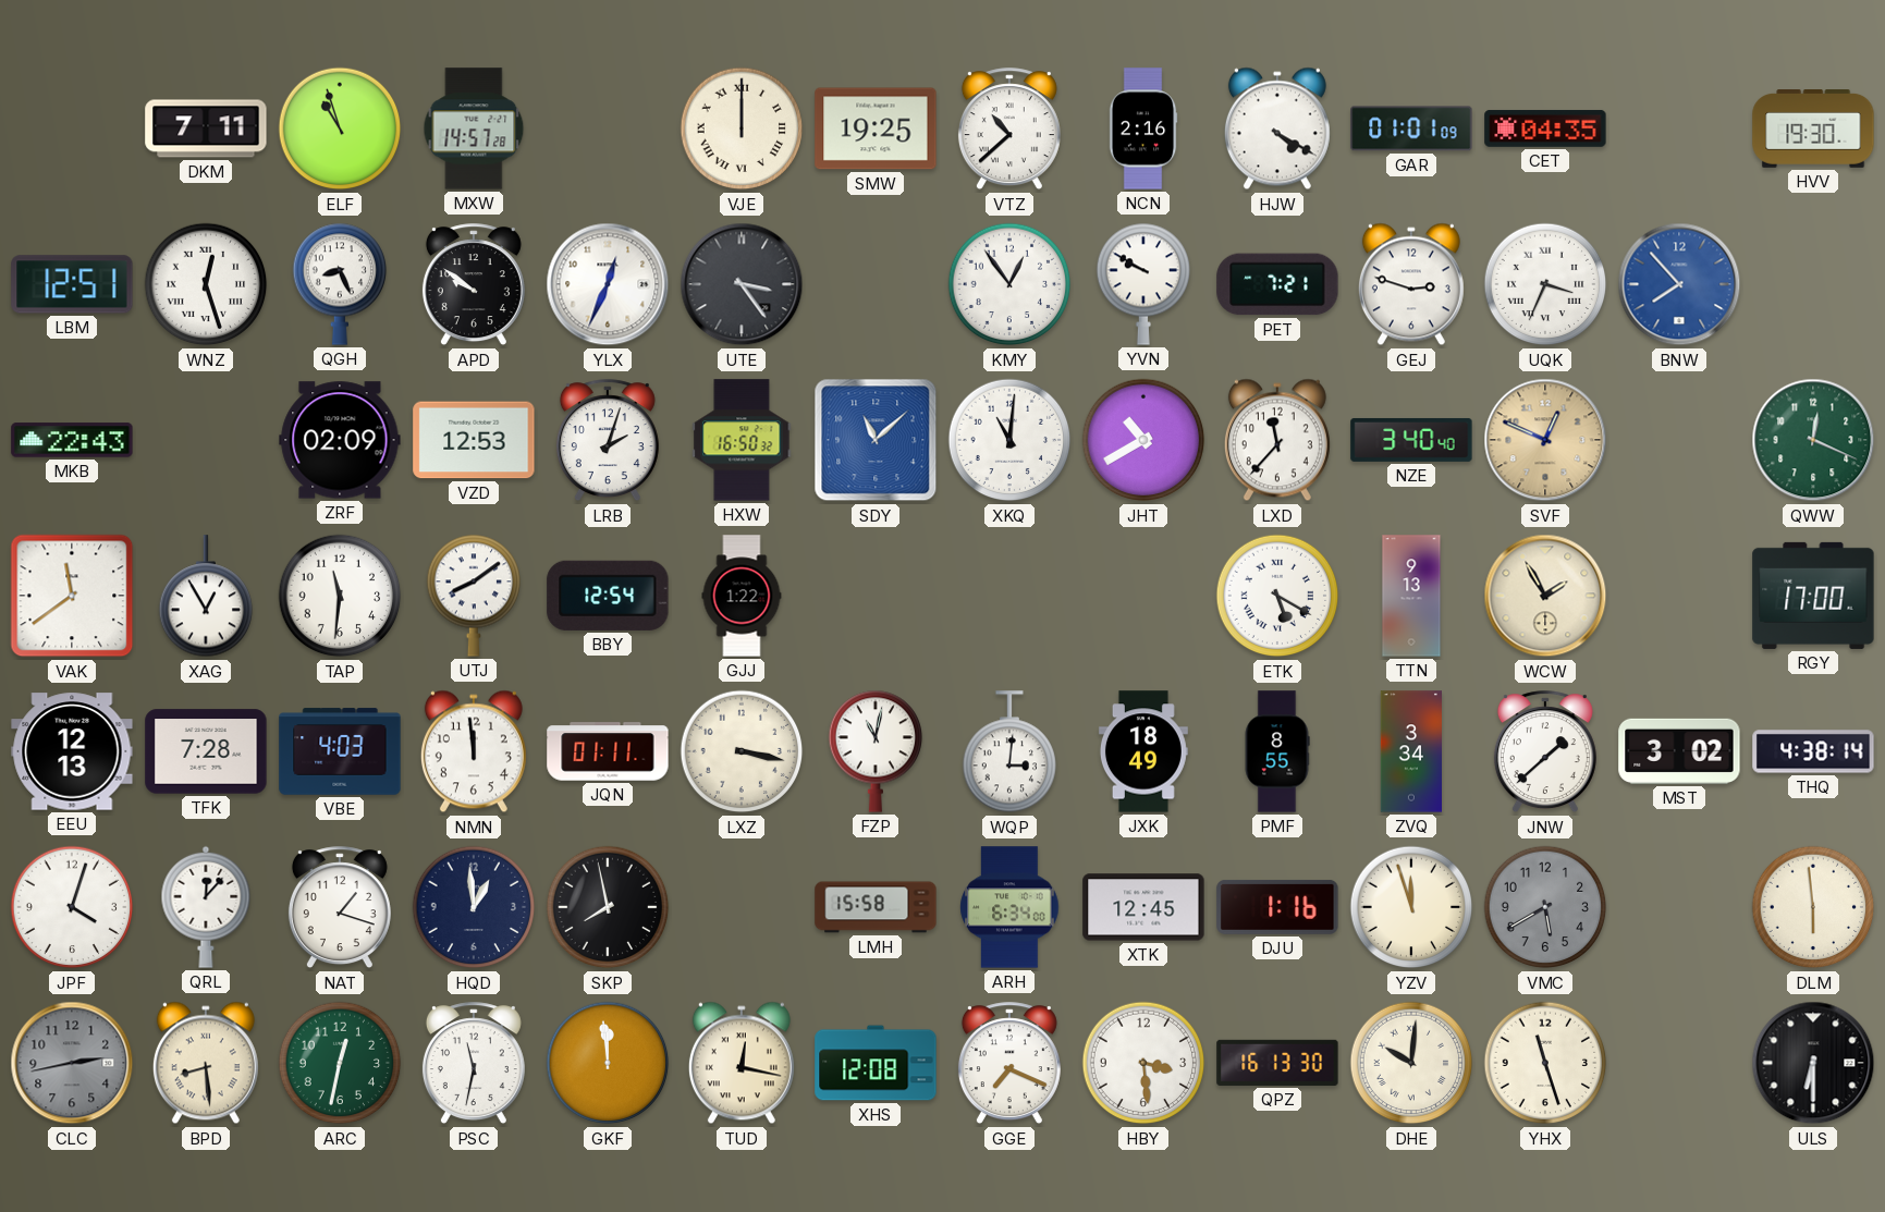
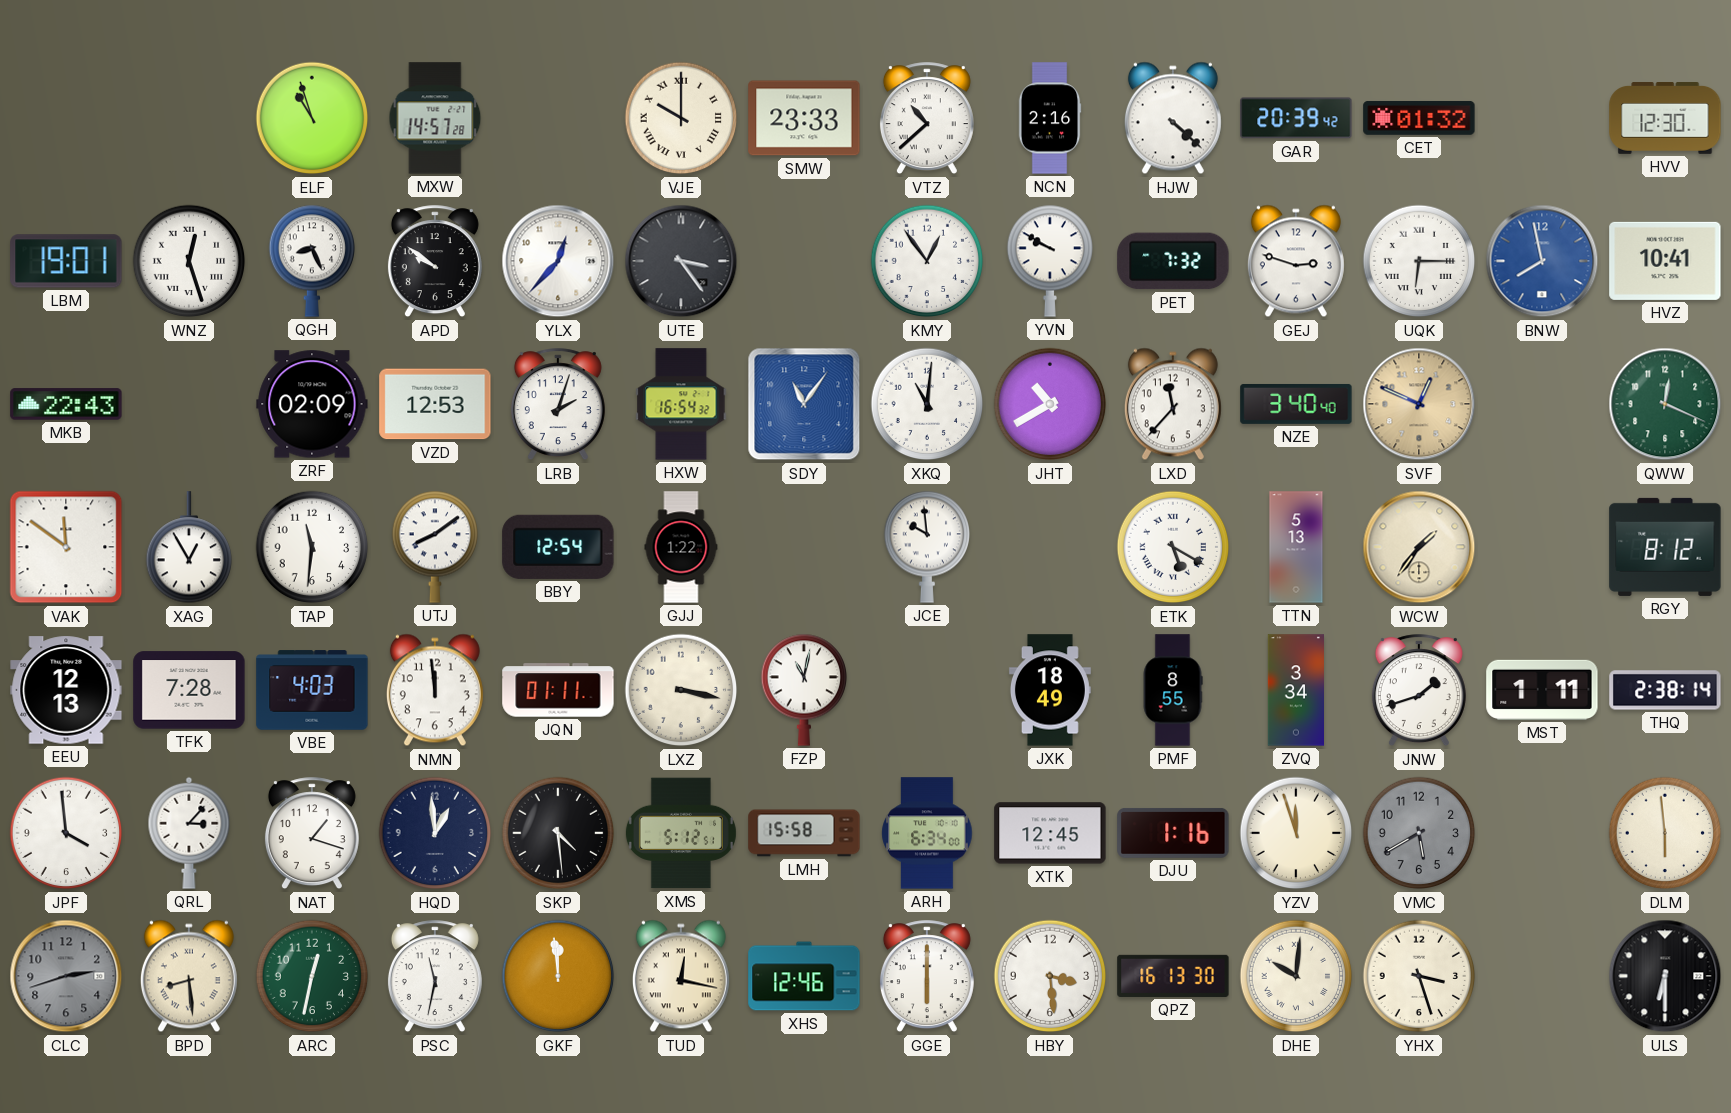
DKM: 7:11 -> none
VJE: 12:00 -> 10:00
SMW: 19:25 -> 23:33
HJW: 4:20 -> 4:22
GAR: 01:01 -> 20:39
CET: 04:35 -> 01:32
HVV: 19:30 -> 12:30
LBM: 12:51 -> 19:01
YLX: 12:34 -> 12:37
PET: 7:21 -> 7:32
UQK: 3:34 -> 6:15
BNW: 7:53 -> 7:58
HVZ: none -> 10:41
HXW: 16:50 -> 16:54
SDY: 11:08 -> 11:06
VAK: 11:39 -> 11:51
JCE: none -> 9:59
TTN: 9:13 -> 5:13
WCW: 1:55 -> 1:36
RGY: 17:00 -> 8:12
WQP: 3:01 -> none
JNW: 1:38 -> 1:42
MST: 3:02 -> 1:11
THQ: 4:38 -> 2:38
JPF: 4:03 -> 3:59
QRL: 12:07 -> 3:07
SKP: 7:58 -> 4:29
XMS: none -> 5:12
CLC: 2:43 -> 2:42
XHS: 12:08 -> 12:46
GGE: 7:19 -> 6:00
YHX: 11:27 -> 3:27
